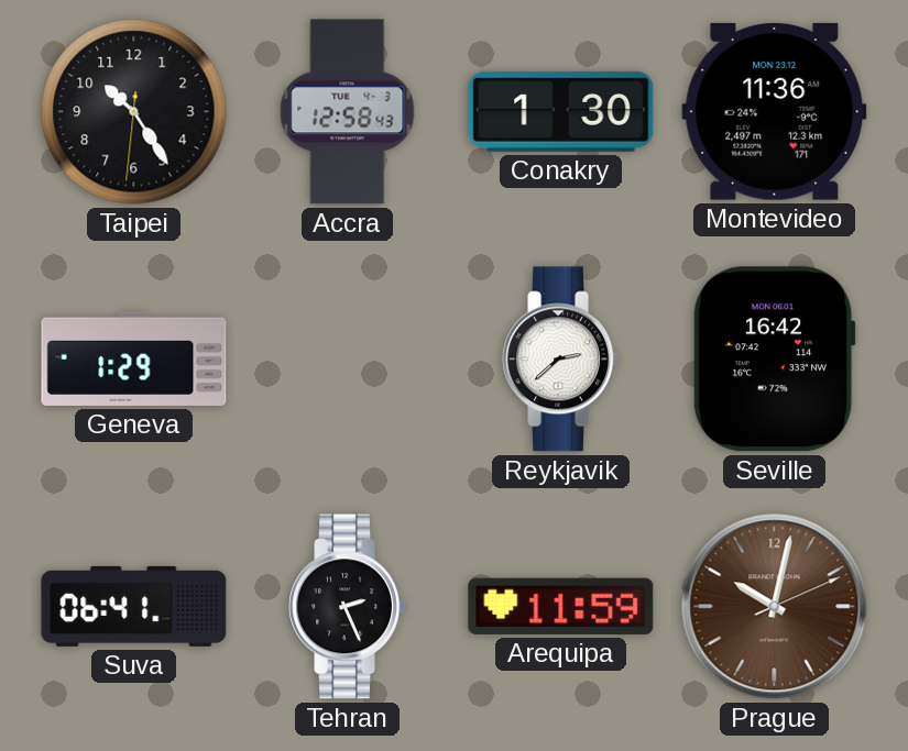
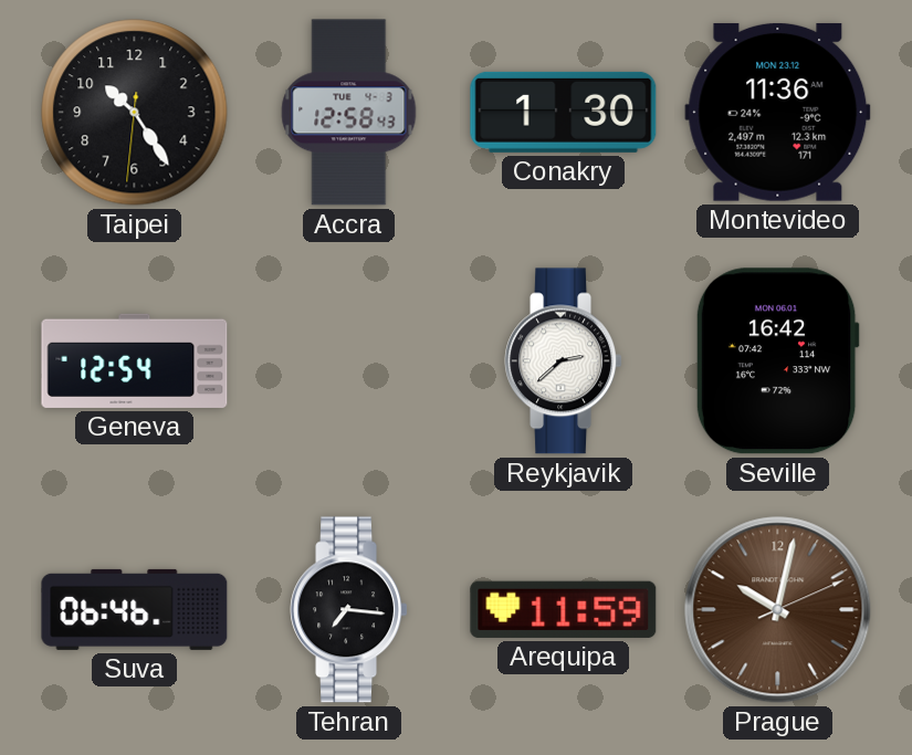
Geneva: 1:29 -> 12:54
Suva: 06:41 -> 06:46
Tehran: 2:26 -> 7:16
